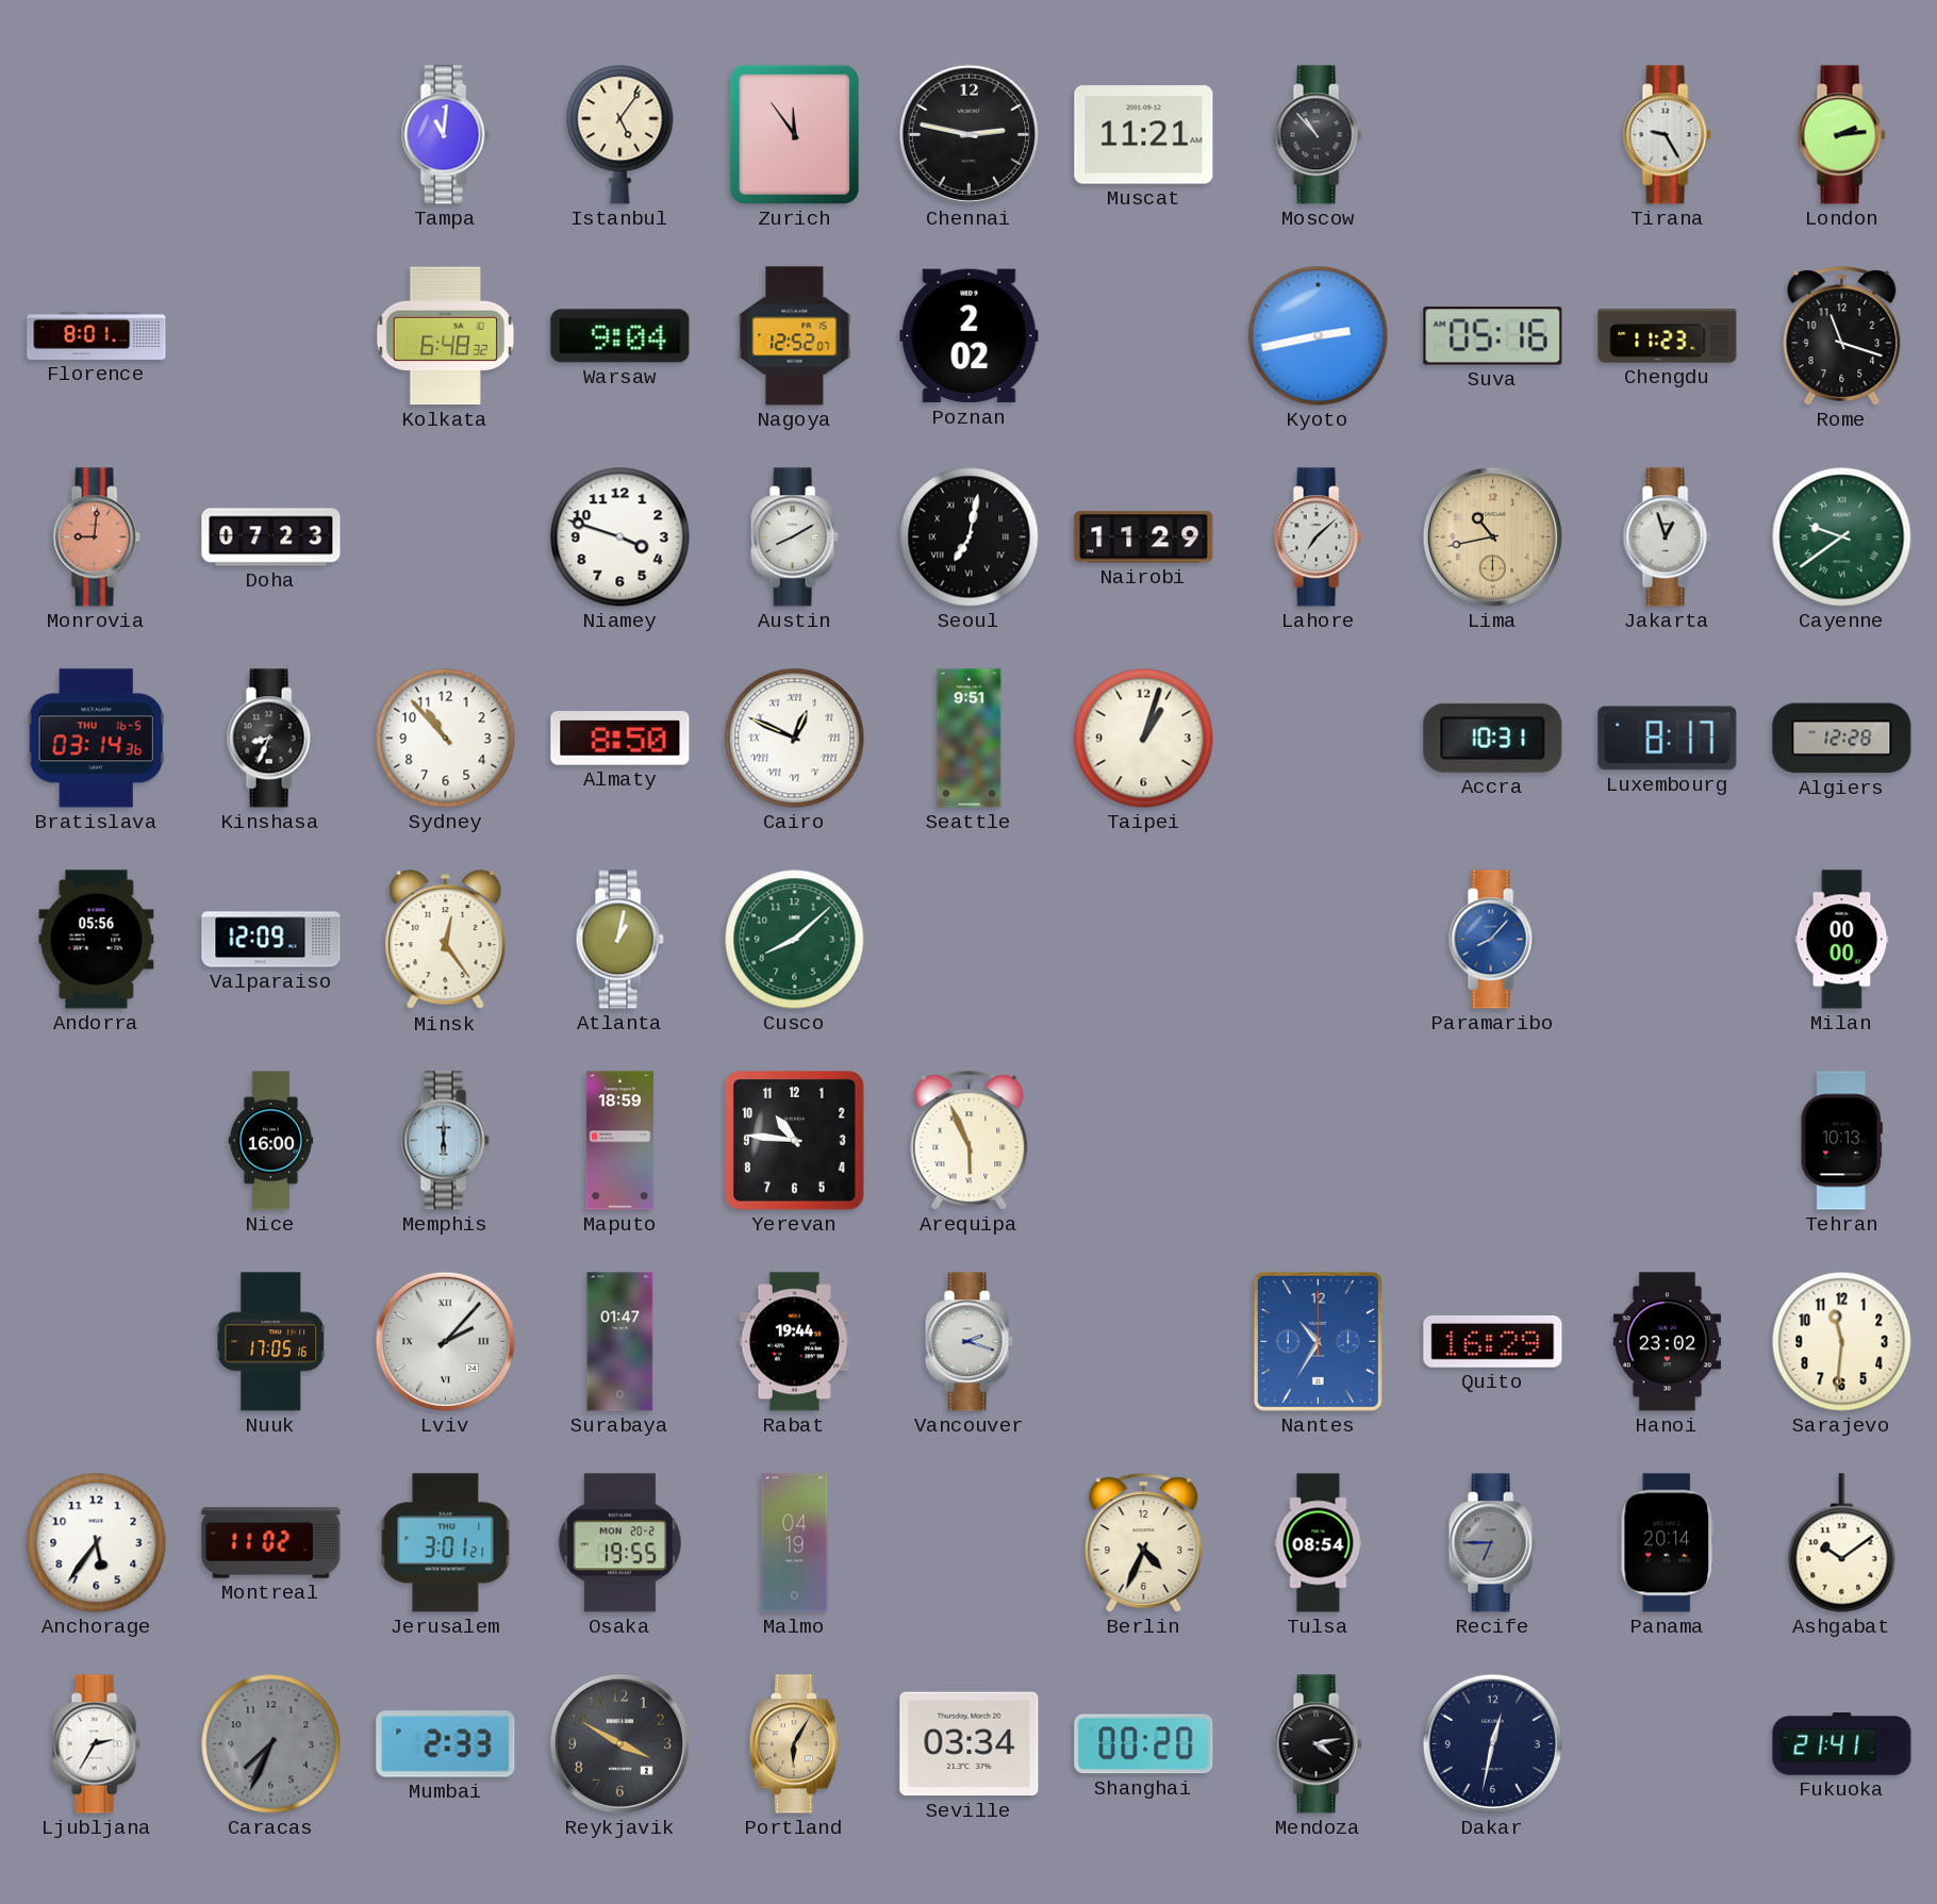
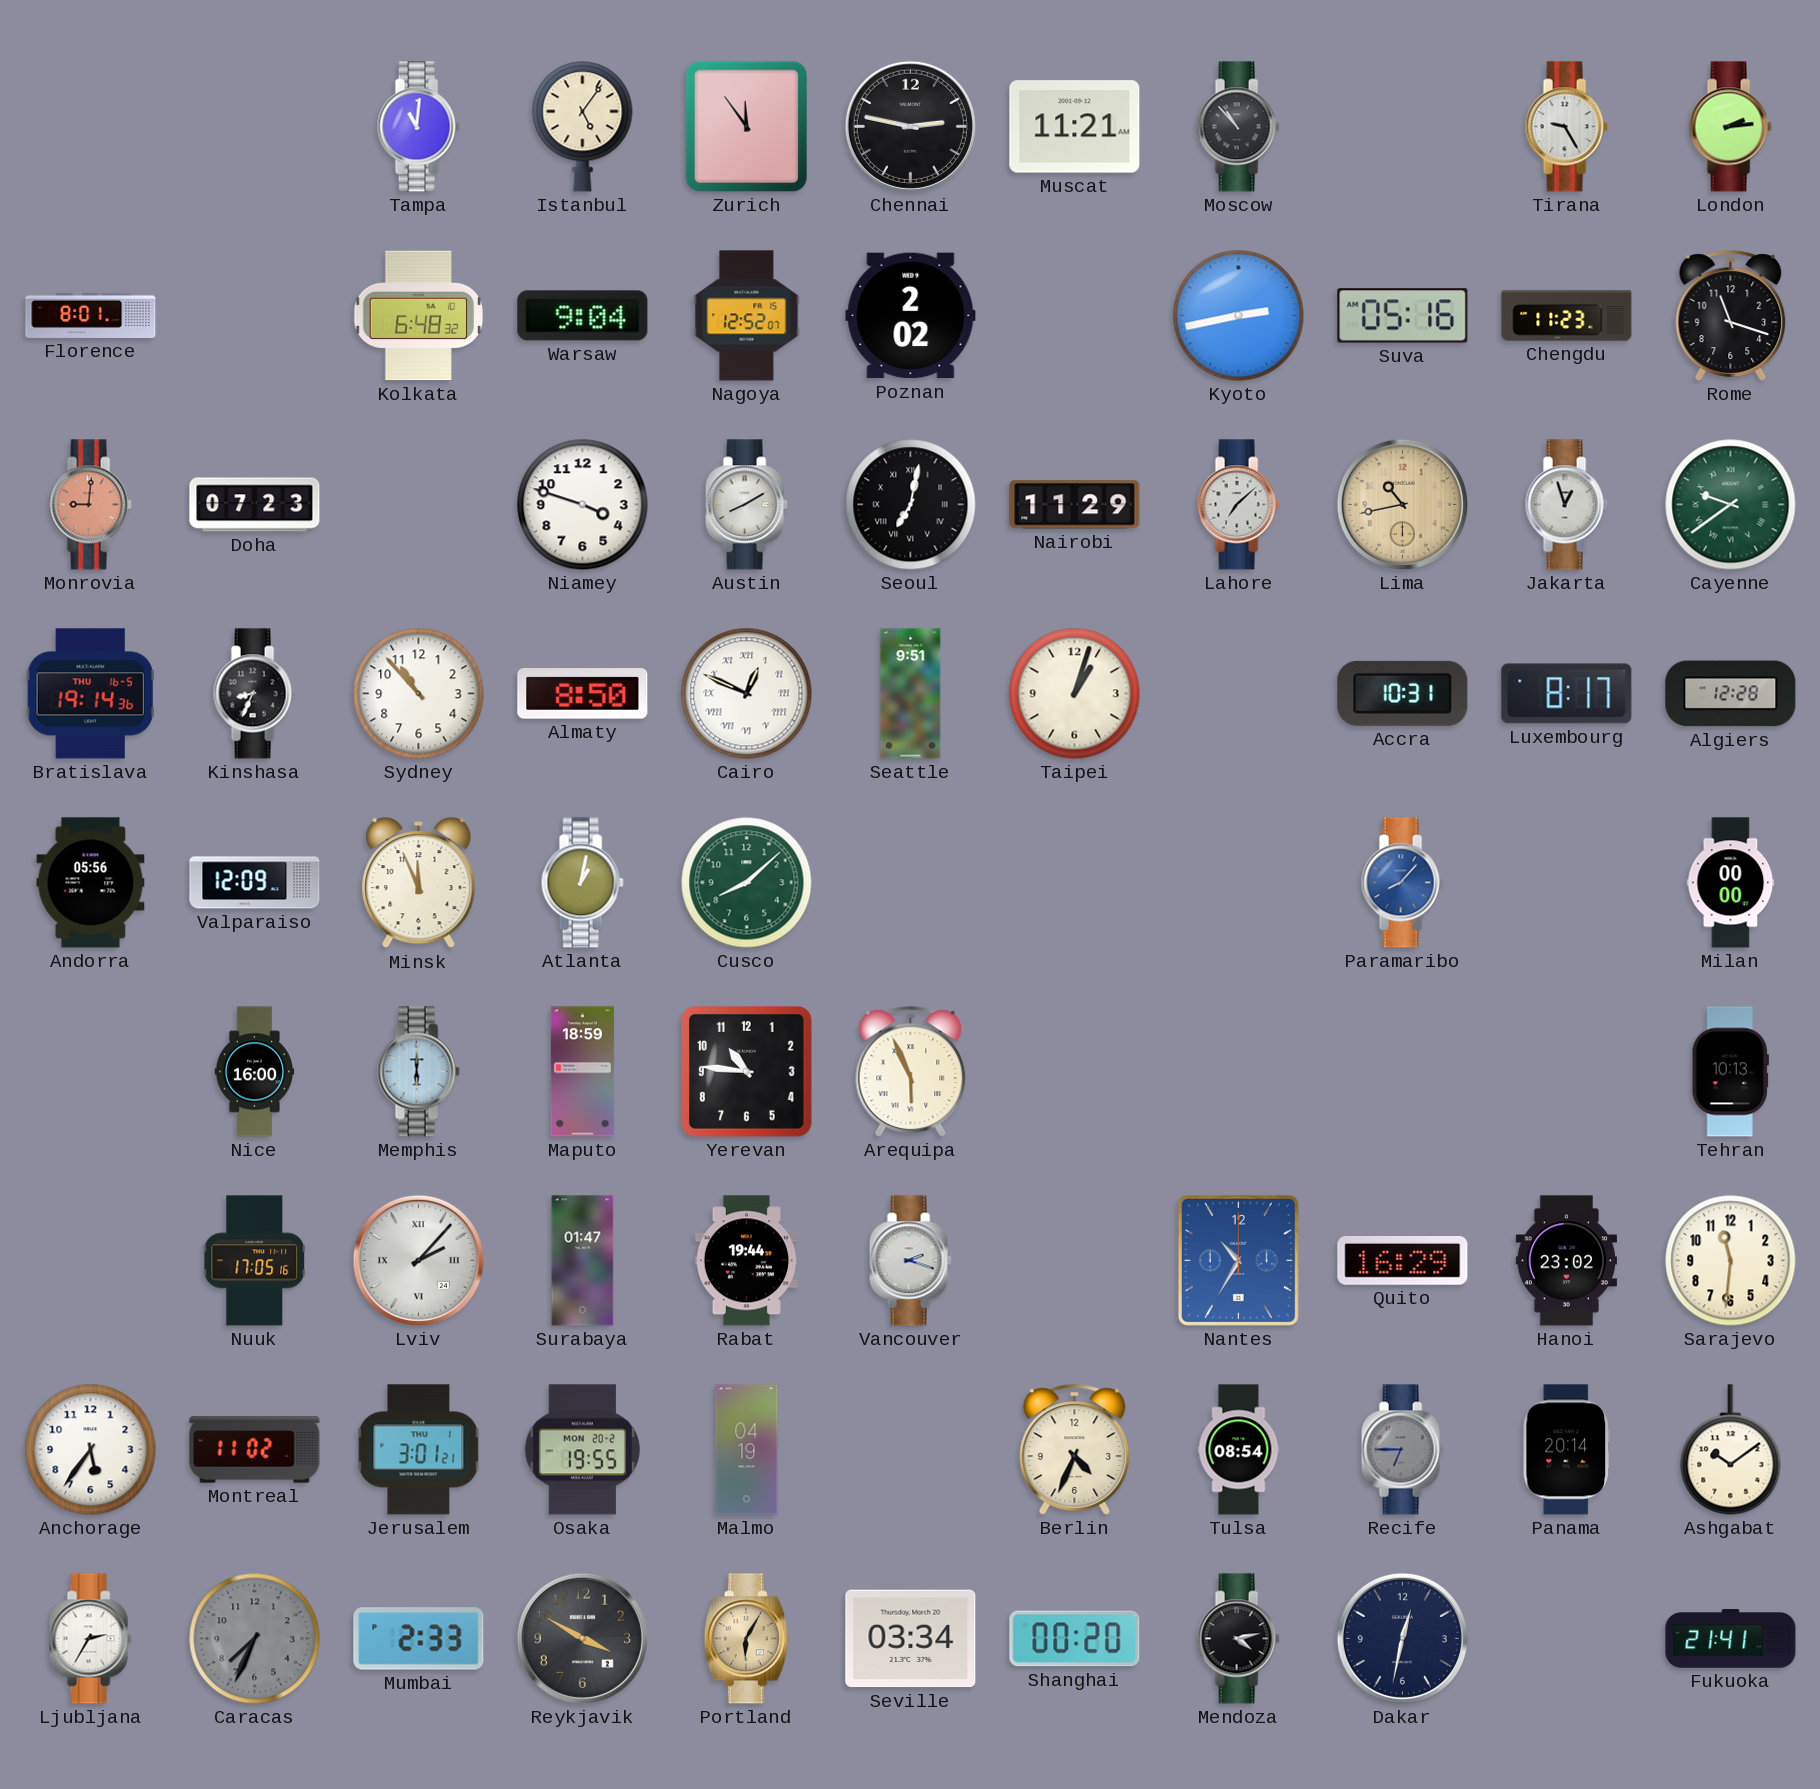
Bratislava: 03:14 -> 19:14
Minsk: 12:24 -> 11:56
